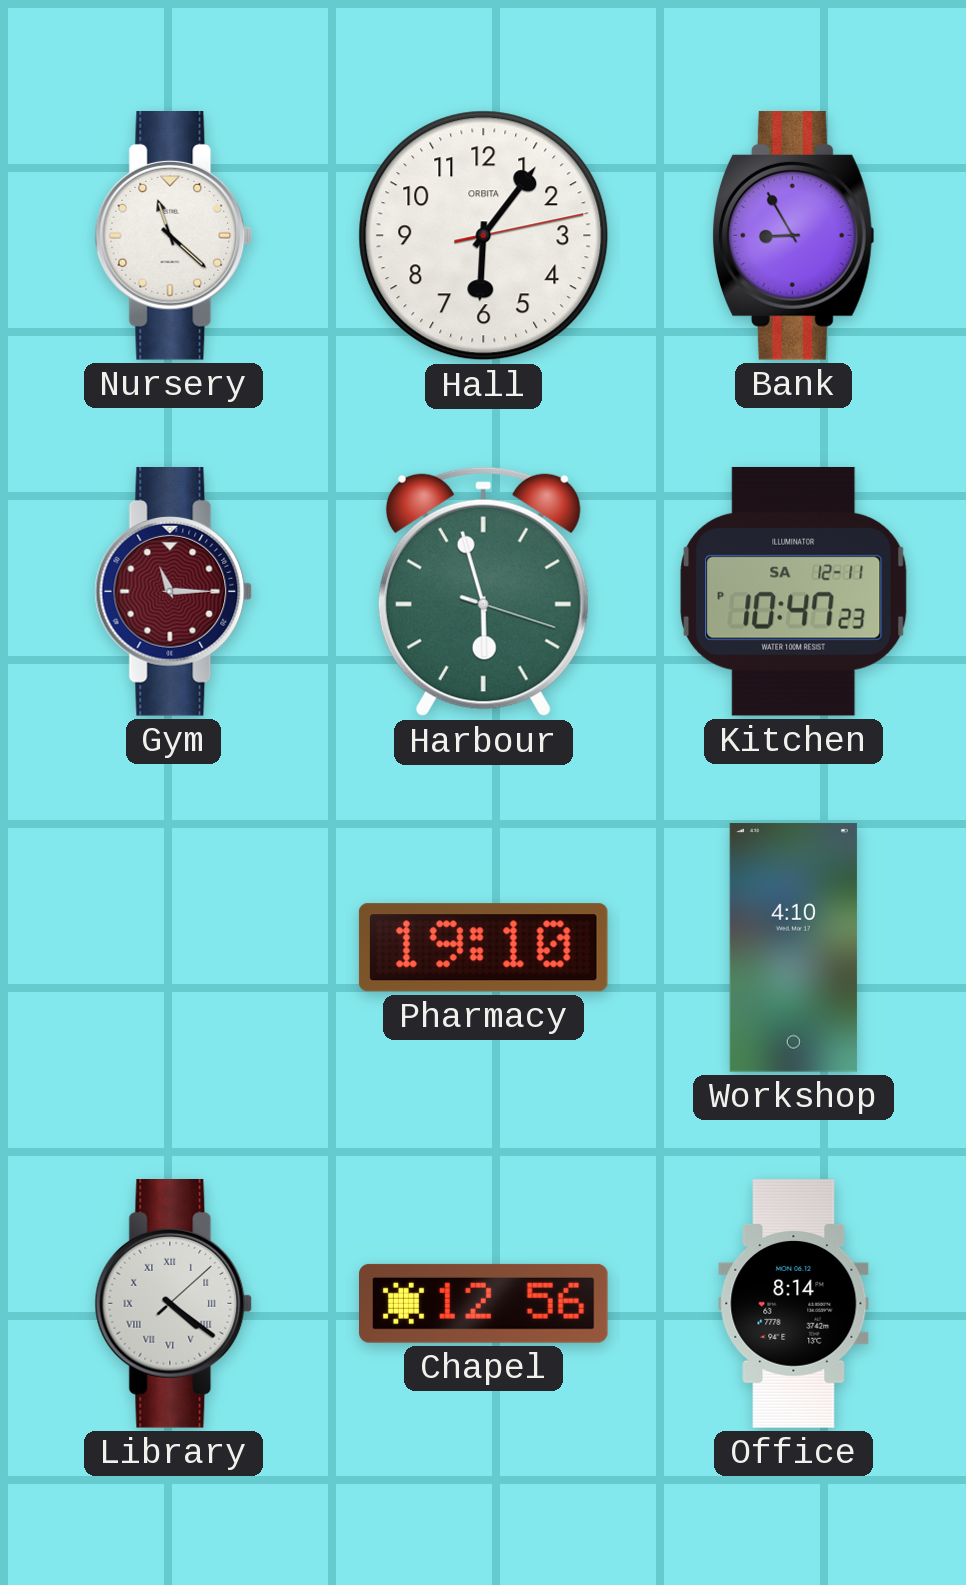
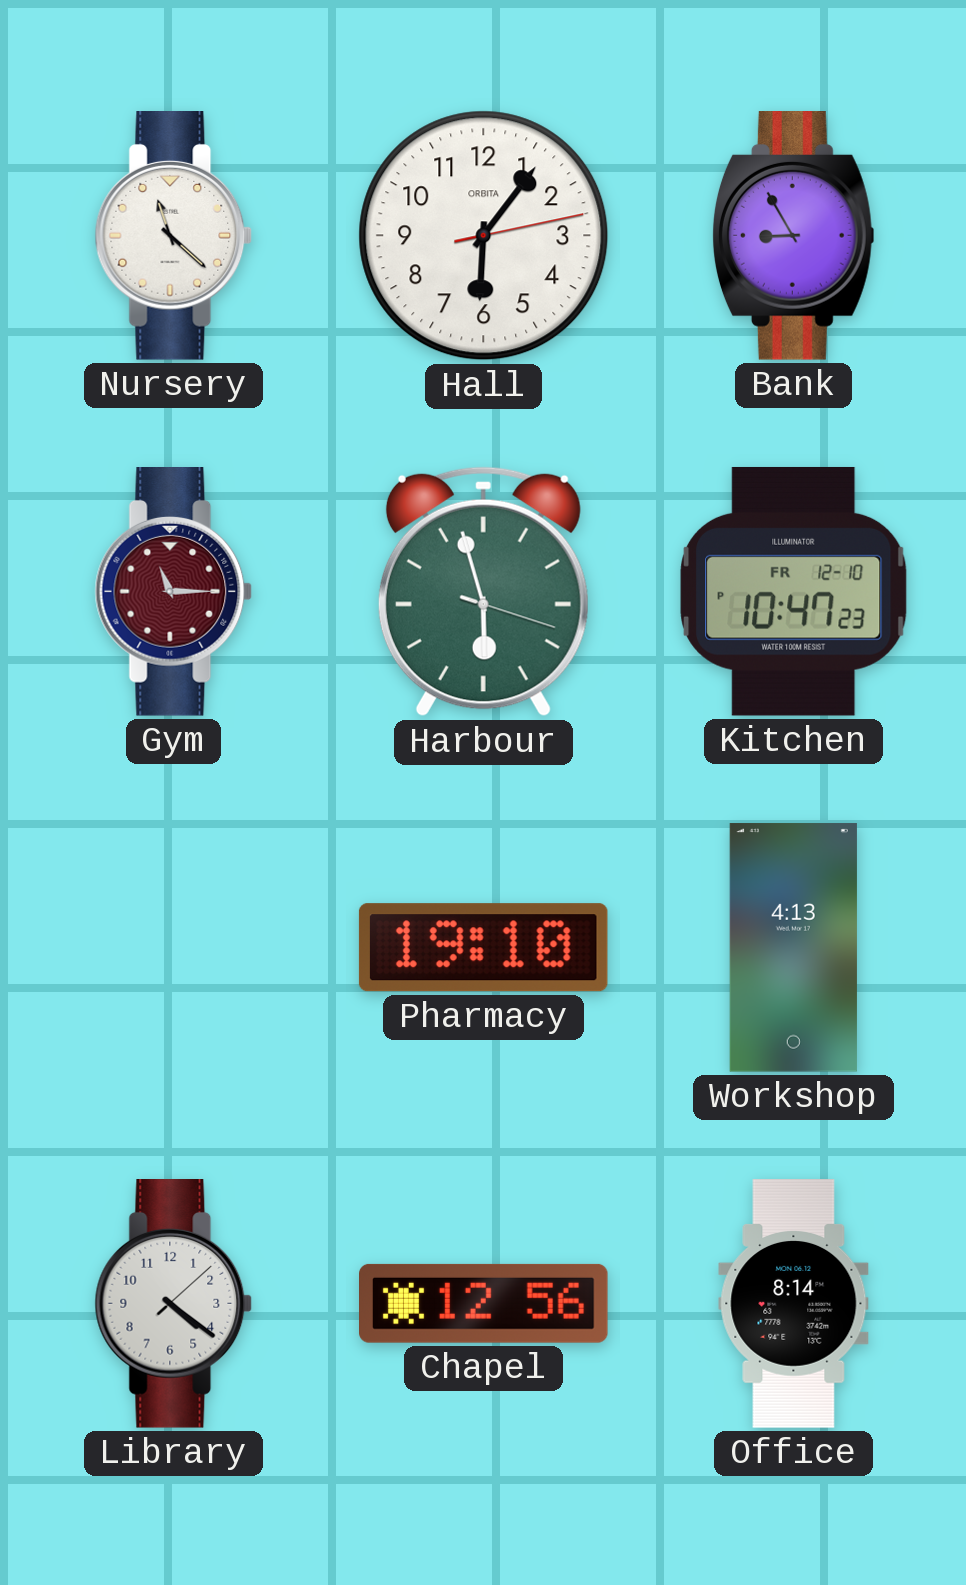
Kitchen date: SA 12-11 -> FR 12-10
Workshop: 4:10 -> 4:13
Library numerals: Roman -> Arabic
